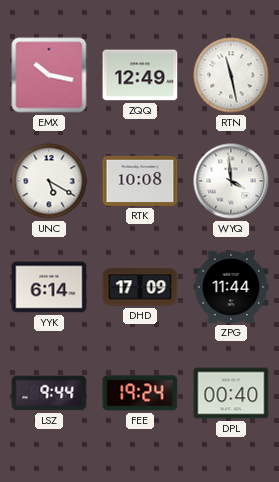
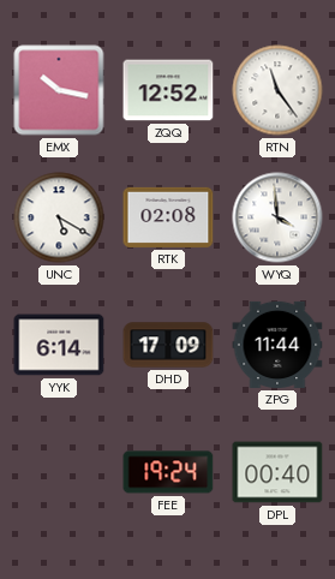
ZQQ: 12:49 -> 12:52
RTN: 11:28 -> 11:24
RTK: 10:08 -> 02:08
LSZ: 9:44 -> none
